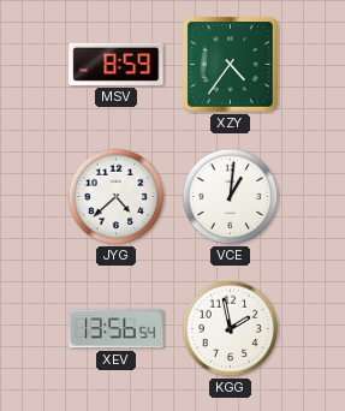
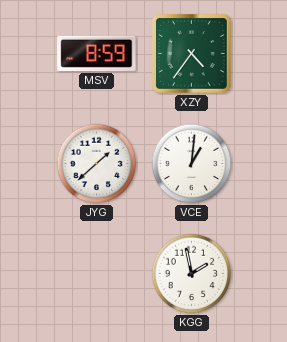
JYG: 4:38 -> 1:38
XEV: 13:56 -> none
